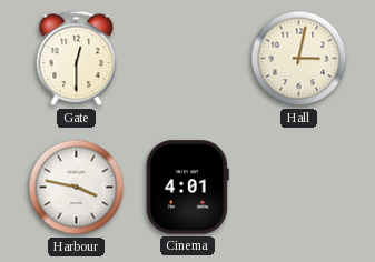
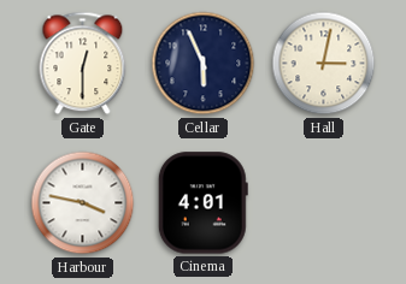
Cellar: none -> 5:56
